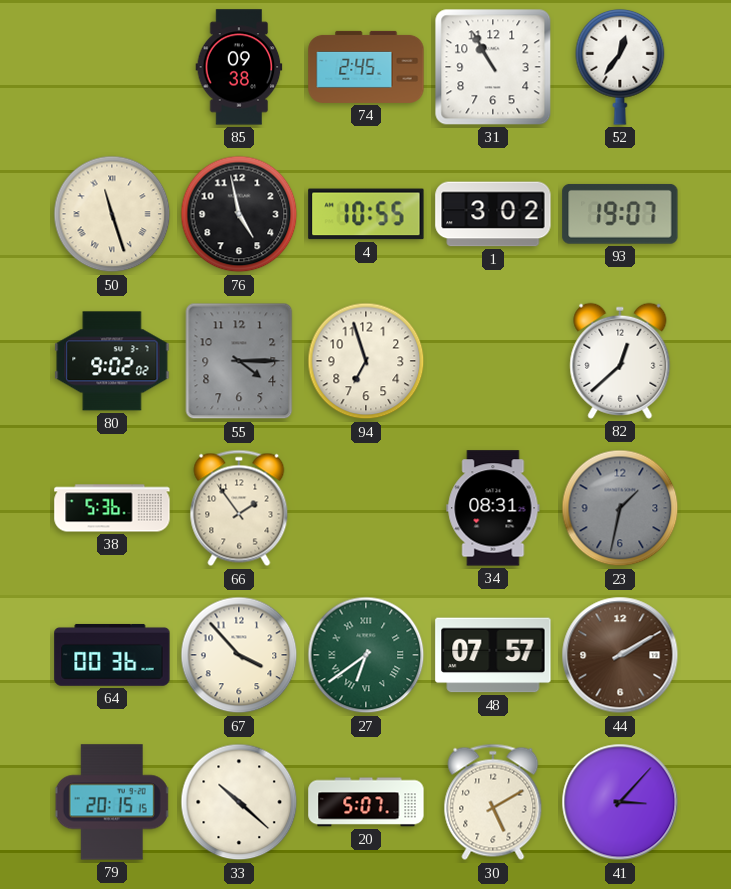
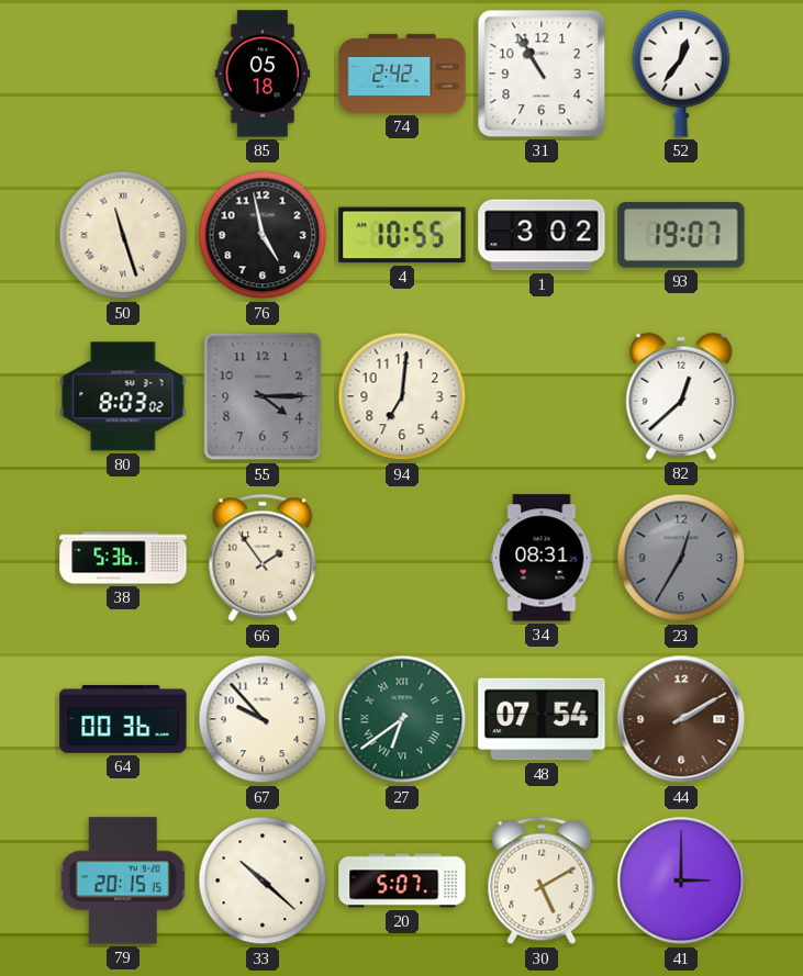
85: 09:38 -> 05:18
74: 2:45 -> 2:42
80: 9:02 -> 8:03
94: 6:57 -> 7:01
23: 1:32 -> 12:35
67: 3:53 -> 9:53
48: 07:57 -> 07:54
41: 3:07 -> 3:00
